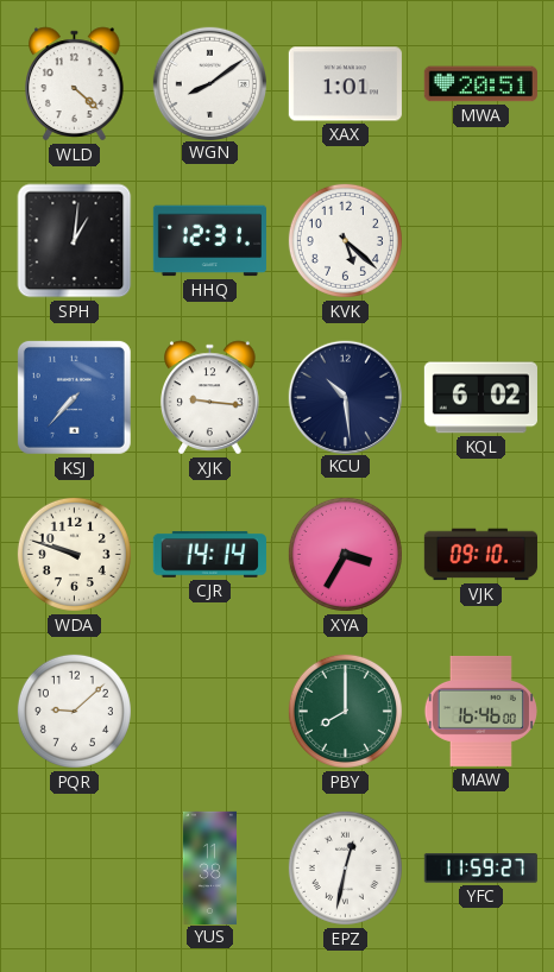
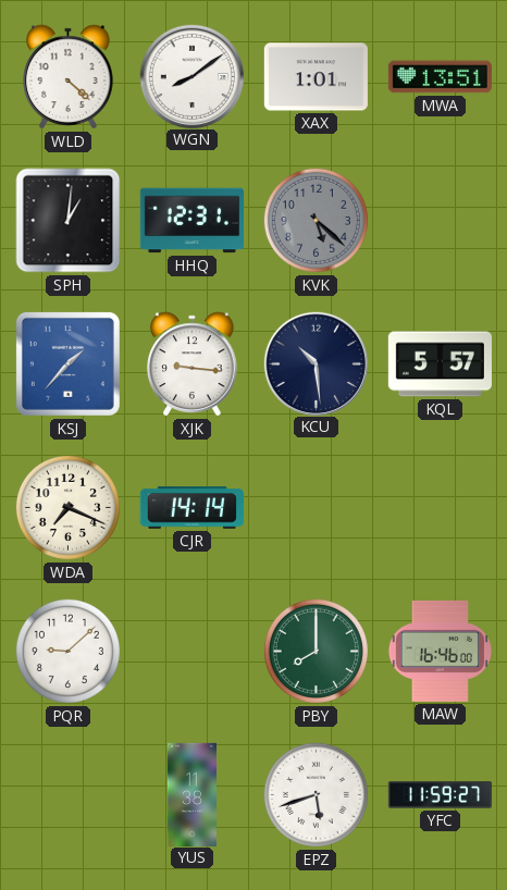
MWA: 20:51 -> 13:51
KVK dial: white -> grey
KSJ: 7:37 -> 1:37
KQL: 6:02 -> 5:57
WDA: 9:48 -> 7:19
XYA: 3:35 -> none
VJK: 09:10 -> none
EPZ: 12:32 -> 5:42
